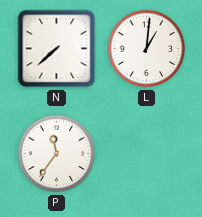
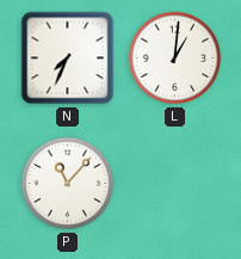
N: 7:38 -> 7:34
P: 11:36 -> 11:07
